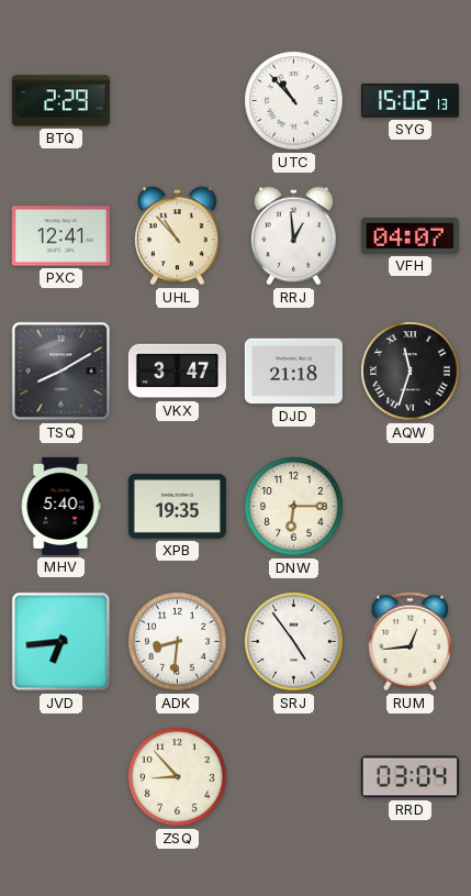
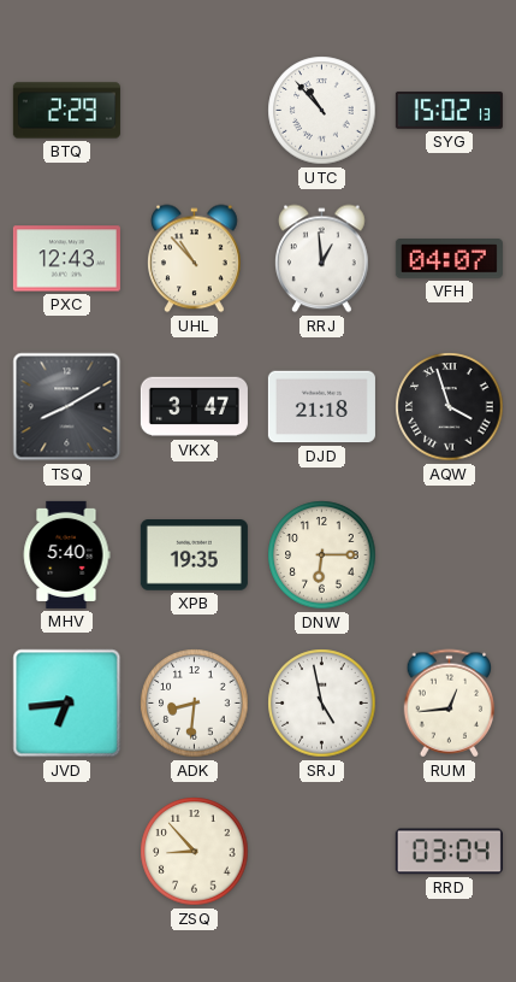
PXC: 12:41 -> 12:43
AQW: 11:33 -> 3:57
SRJ: 4:54 -> 4:58
